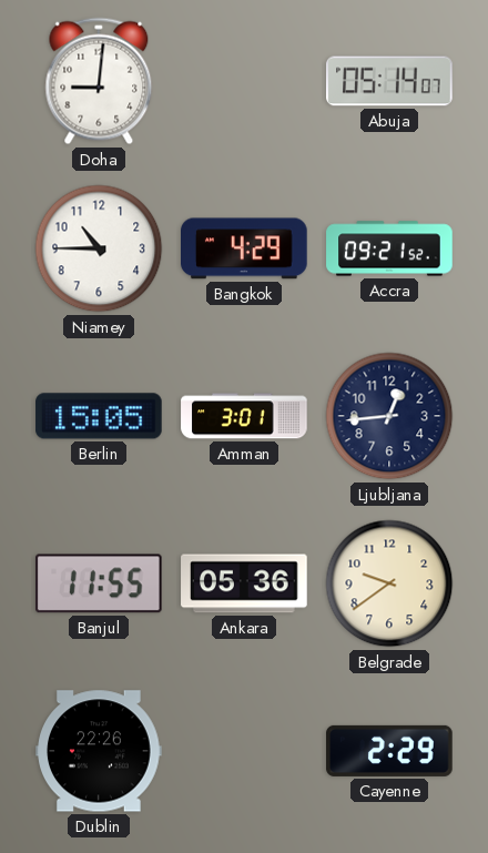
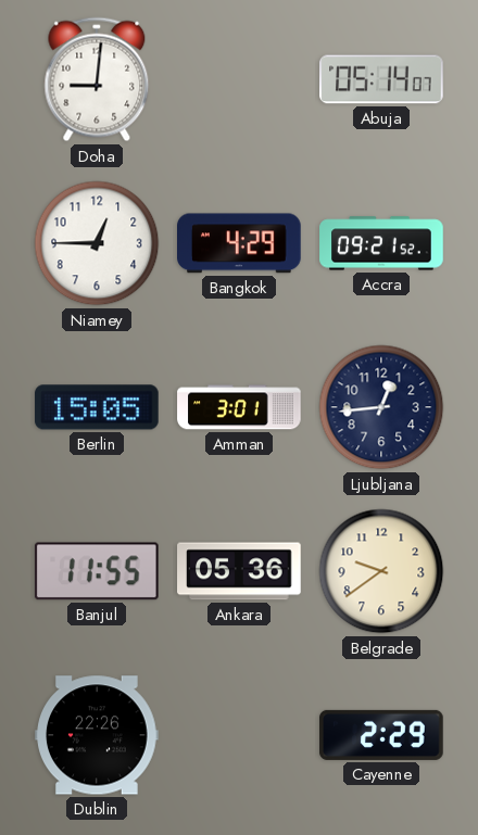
Niamey: 10:45 -> 12:45
